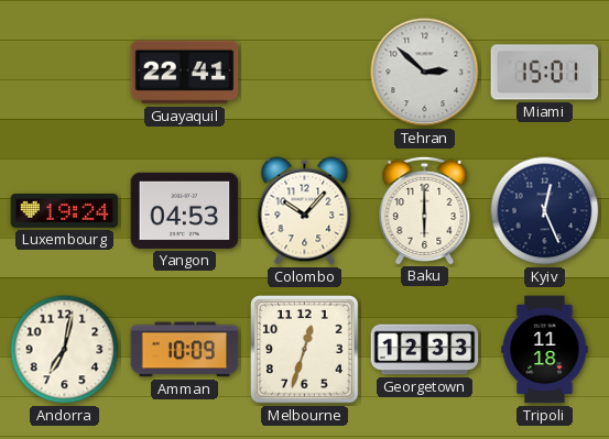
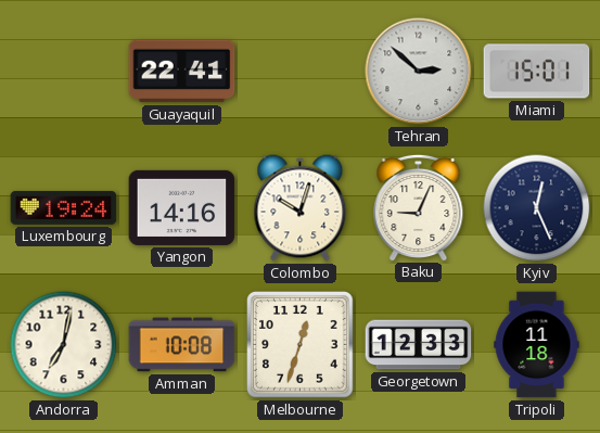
Yangon: 04:53 -> 14:16
Colombo: 10:07 -> 10:03
Baku: 6:00 -> 9:04
Amman: 10:09 -> 10:08
